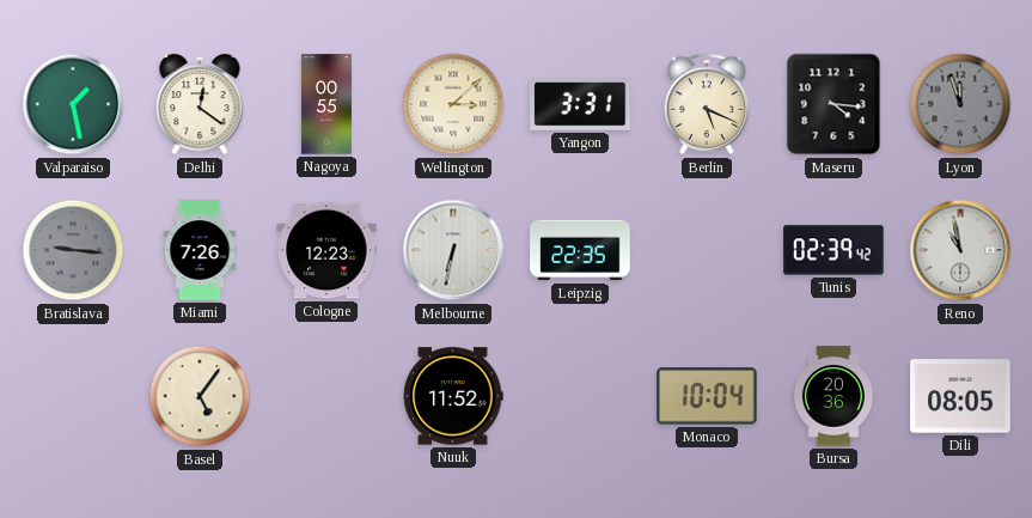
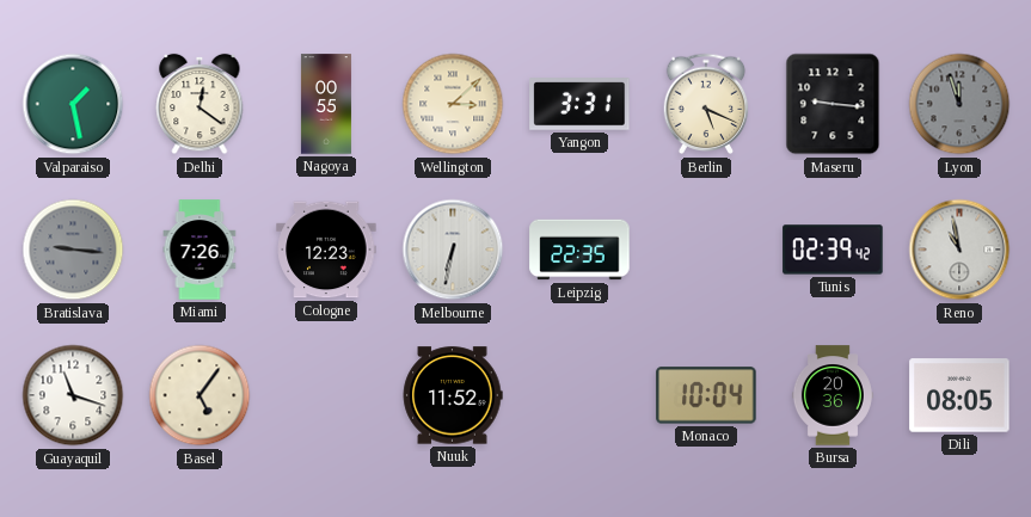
Maseru: 4:16 -> 9:16
Guayaquil: none -> 11:18
